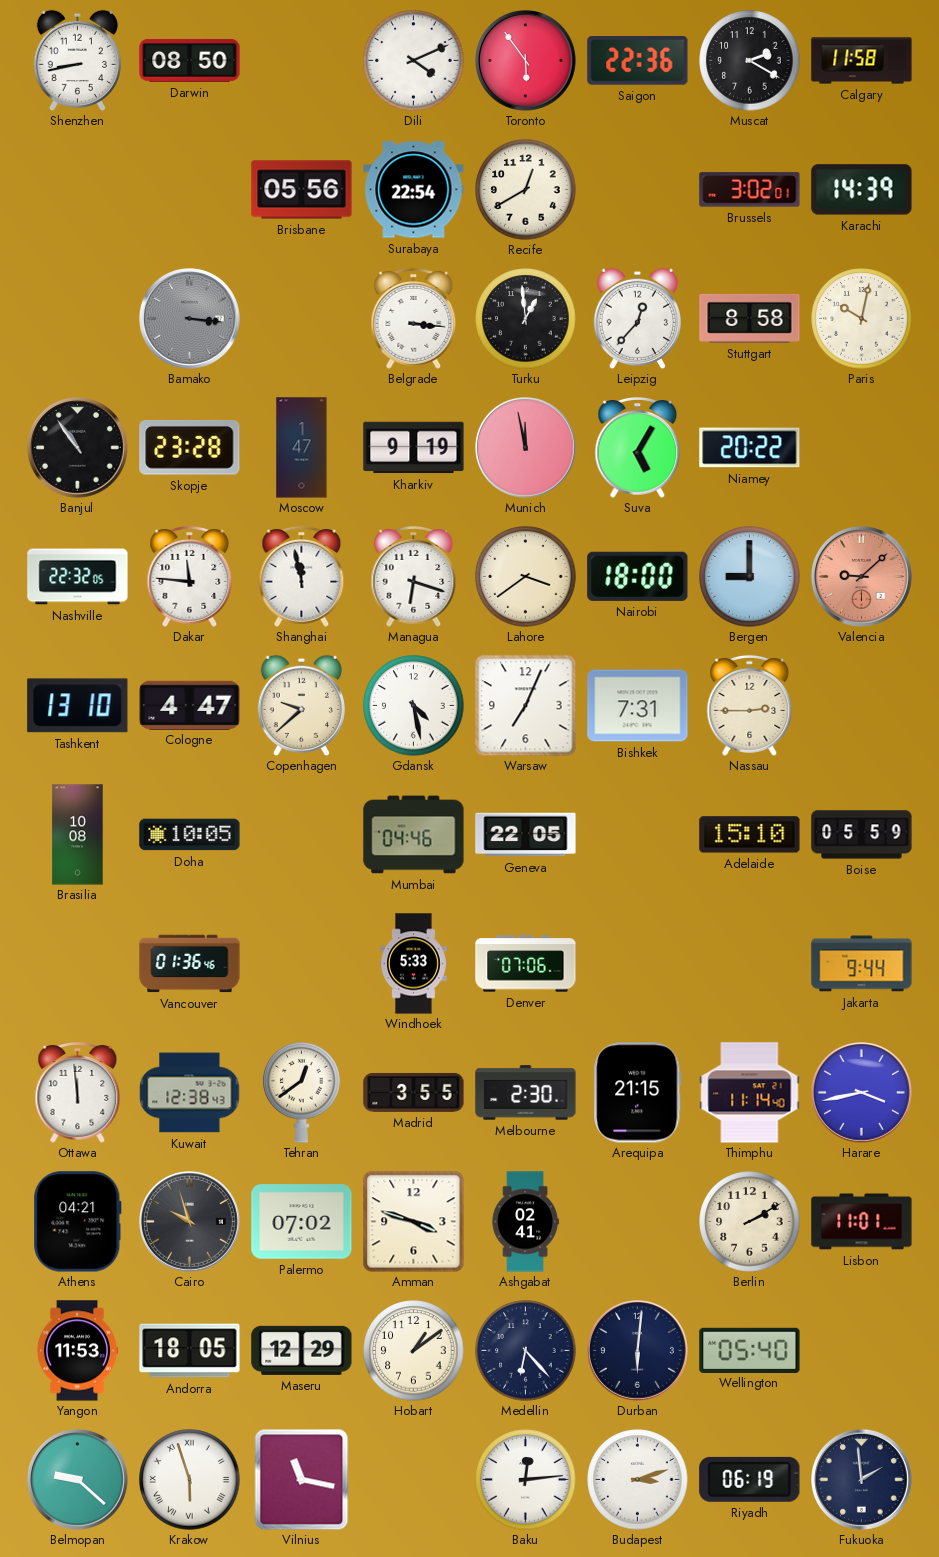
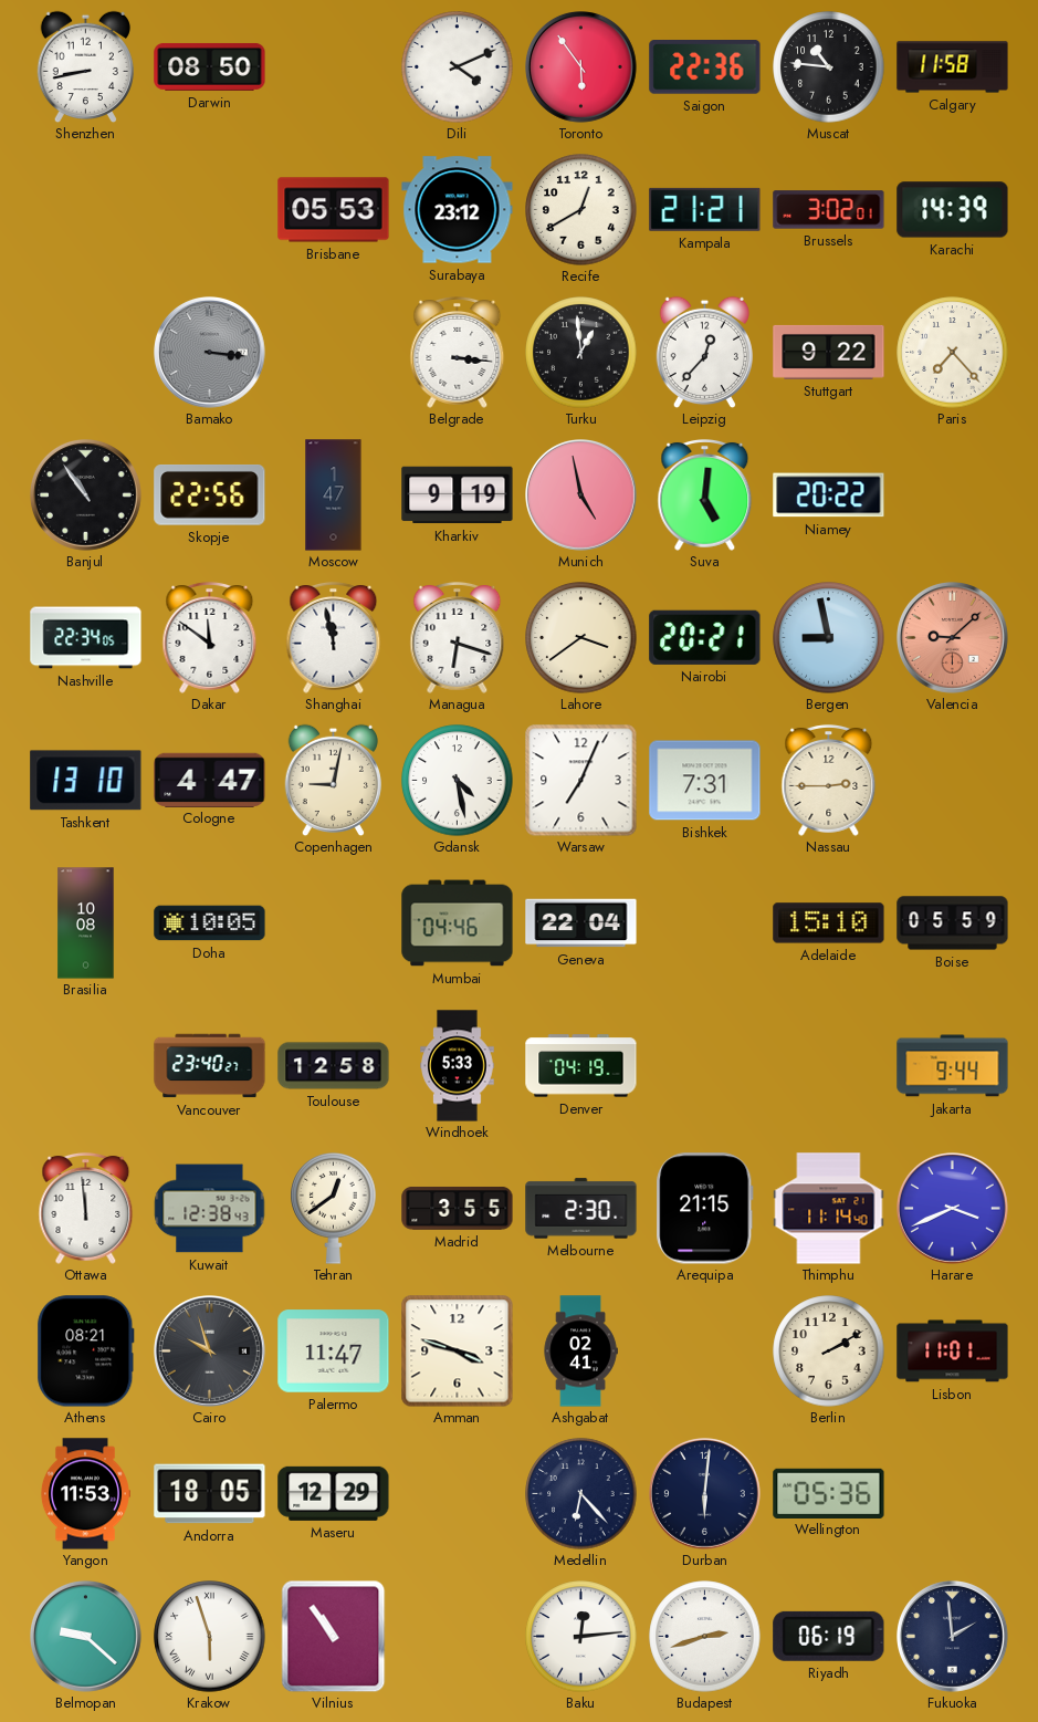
Muscat: 2:20 -> 10:46
Brisbane: 05:56 -> 05:53
Surabaya: 22:54 -> 23:12
Kampala: none -> 21:21
Stuttgart: 8:58 -> 9:22
Paris: 10:02 -> 7:23
Skopje: 23:28 -> 22:56
Munich: 11:58 -> 4:58
Suva: 5:05 -> 5:01
Nashville: 22:32 -> 22:34
Dakar: 11:46 -> 11:51
Nairobi: 18:00 -> 20:21
Bergen: 9:00 -> 8:58
Copenhagen: 9:38 -> 9:02
Geneva: 22:05 -> 22:04
Vancouver: 01:36 -> 23:40
Toulouse: none -> 12:58
Denver: 07:06 -> 04:19
Harare: 3:43 -> 3:41
Athens: 04:21 -> 08:21
Palermo: 07:02 -> 11:47
Hobart: 1:09 -> none
Wellington: 05:40 -> 05:36
Vilnius: 11:17 -> 10:54
Budapest: 3:12 -> 2:42
